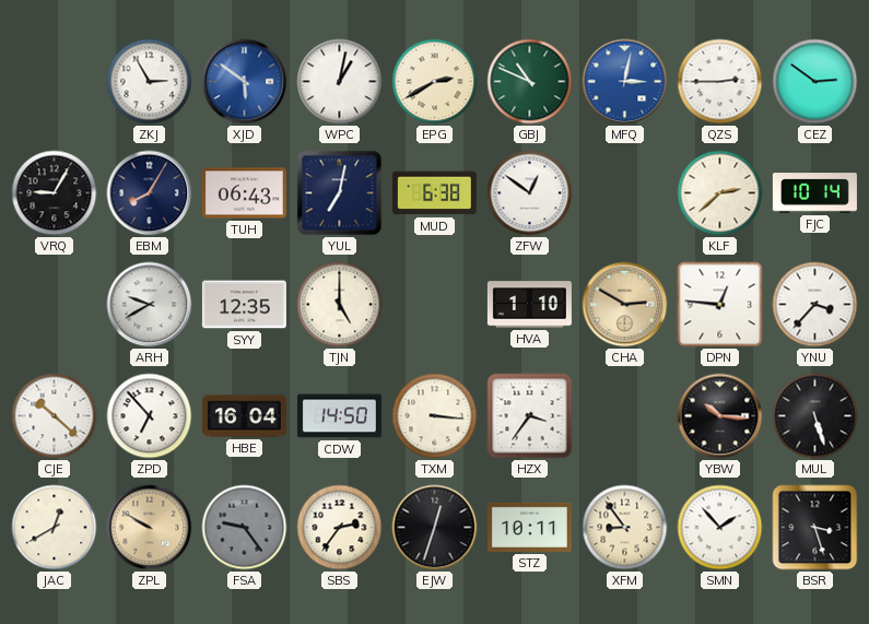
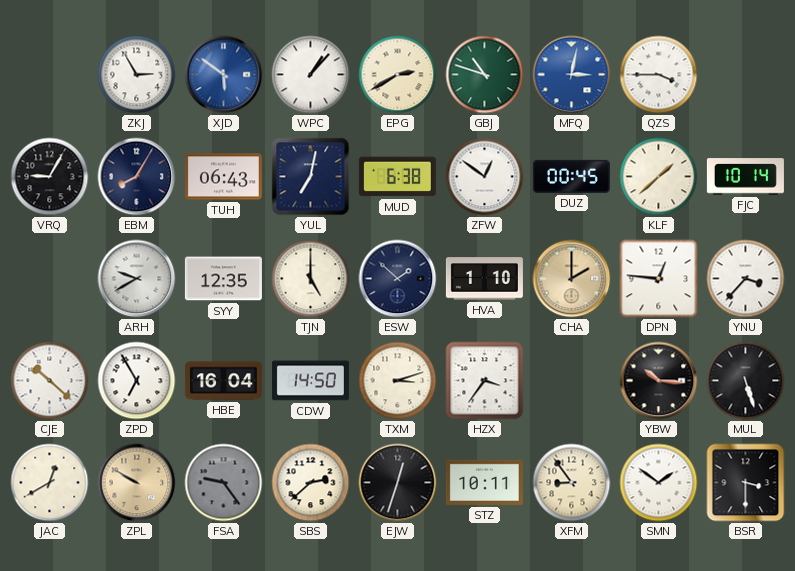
WPC: 1:02 -> 1:07
GBJ: 10:49 -> 10:48
QZS: 2:45 -> 3:45
CEZ: 2:51 -> none
DUZ: none -> 00:45
KLF: 2:38 -> 1:38
ESW: none -> 1:52
CHA: 2:50 -> 2:00
ZPD: 6:53 -> 6:55
TXM: 3:16 -> 3:12
SBS: 2:36 -> 2:38
SMN: 1:53 -> 1:51
BSR: 3:27 -> 3:30
